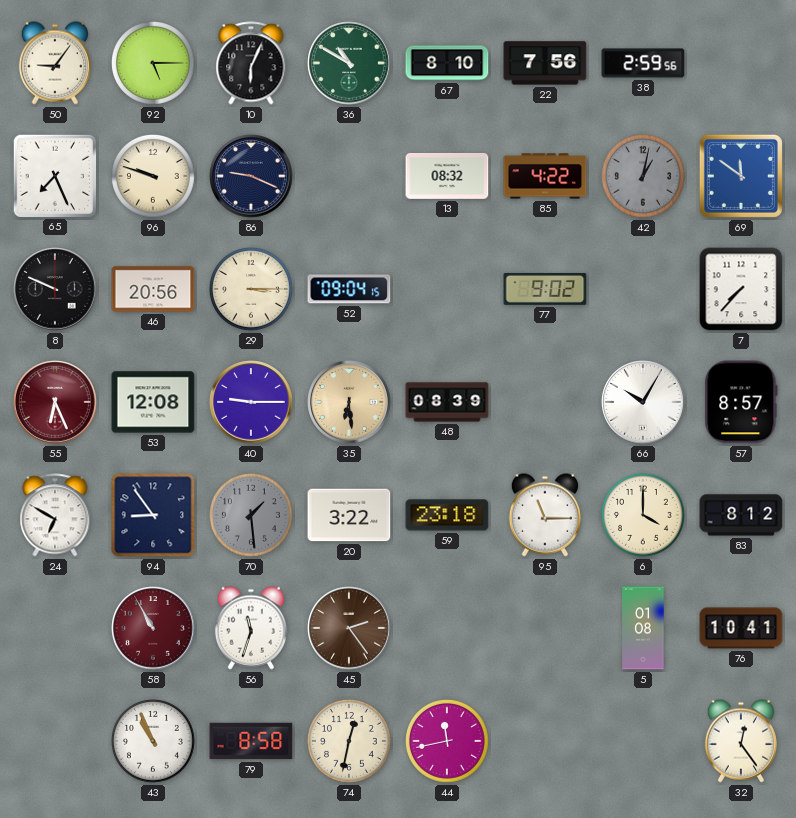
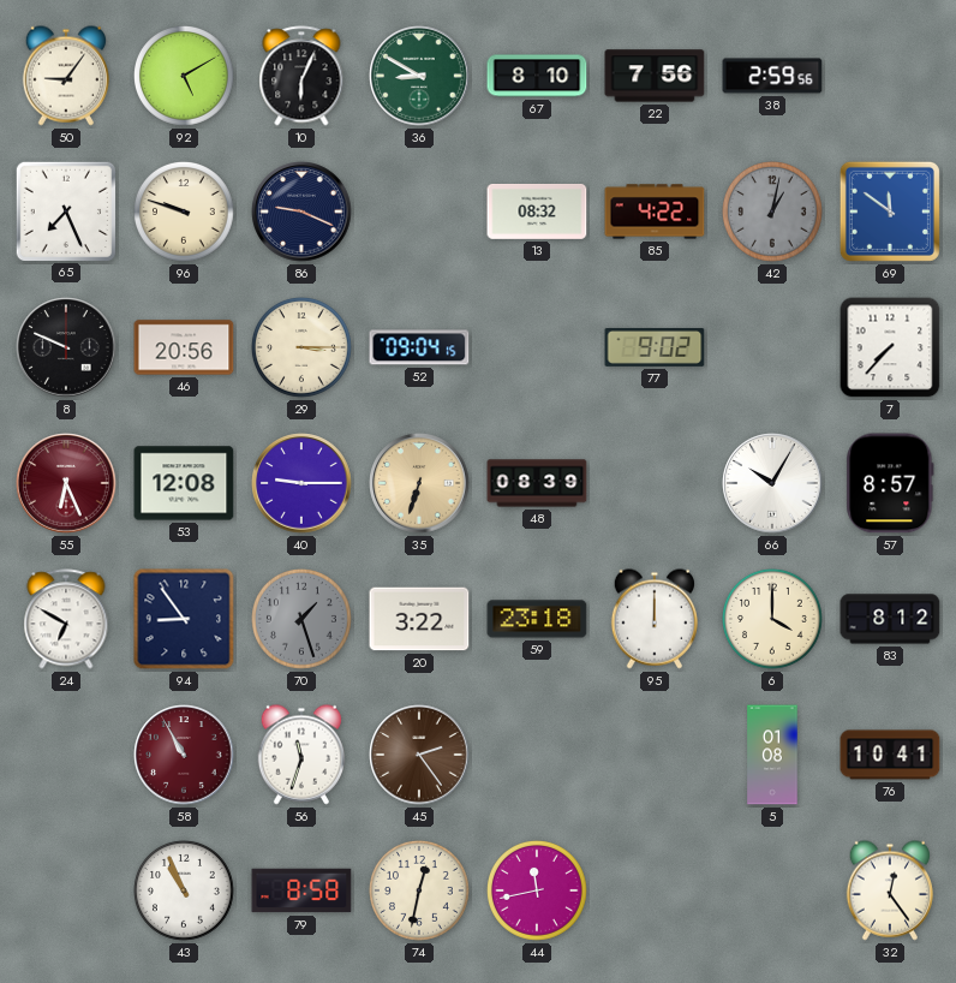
92: 5:15 -> 5:10
36: 10:50 -> 8:50
35: 6:29 -> 6:33
70: 1:29 -> 1:27
95: 11:15 -> 12:00
